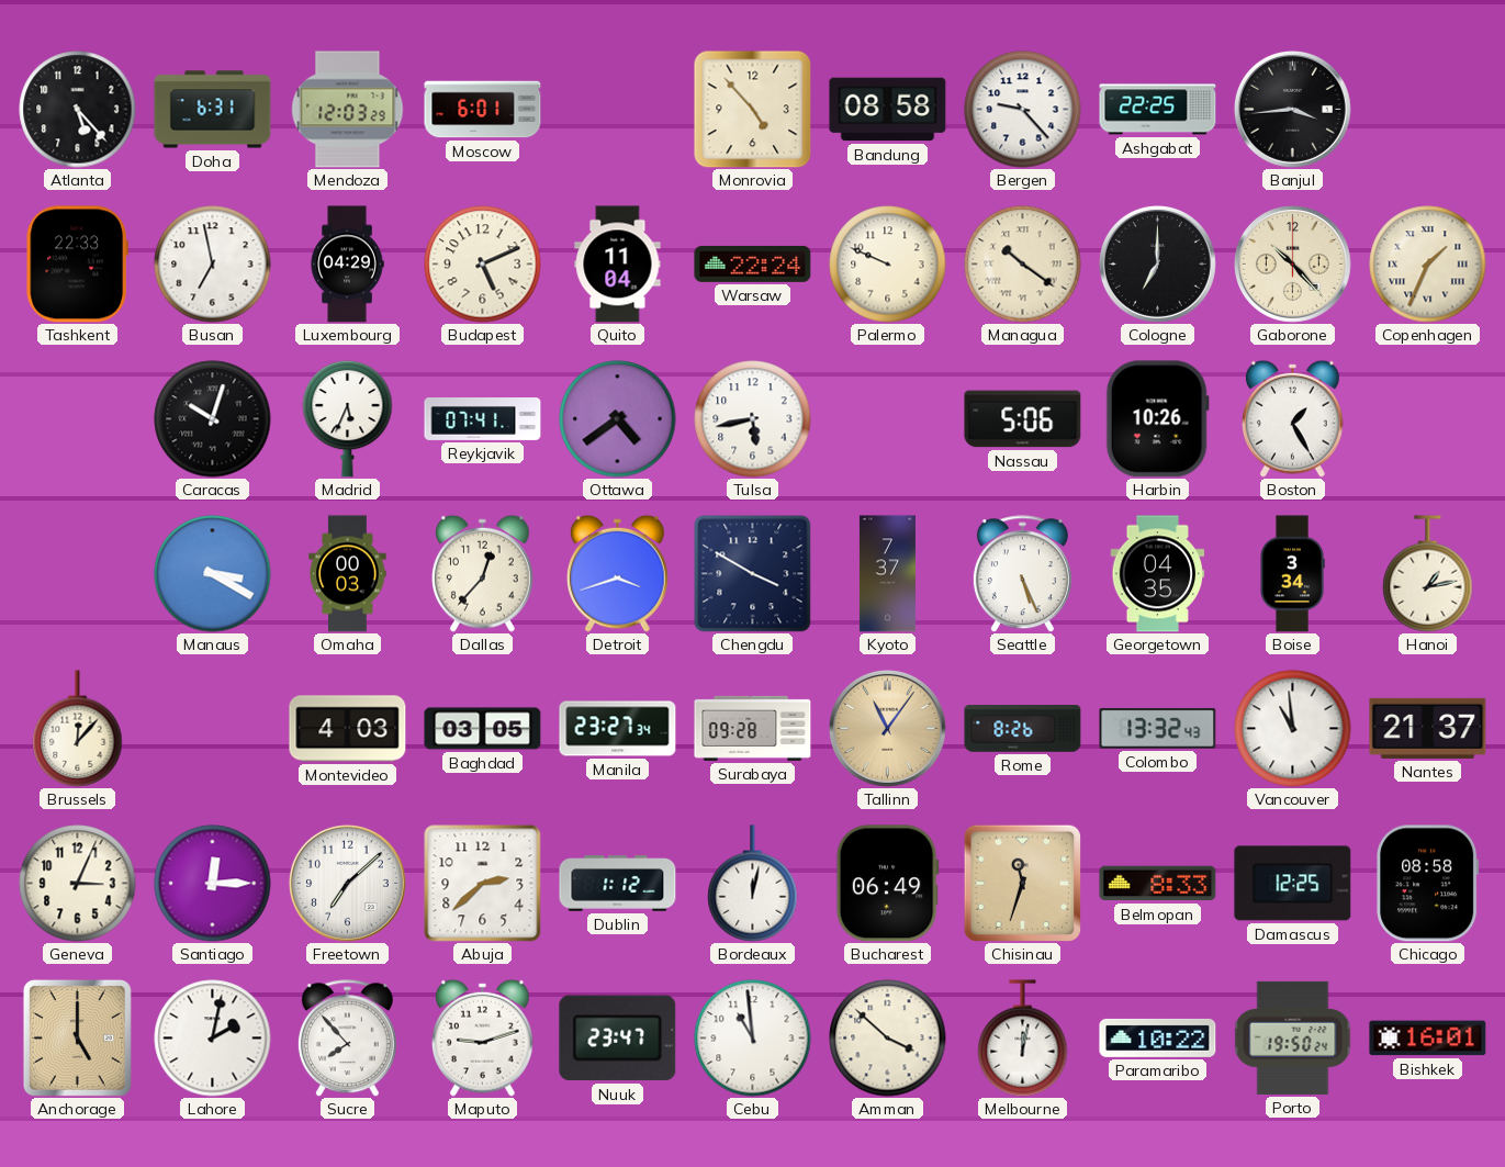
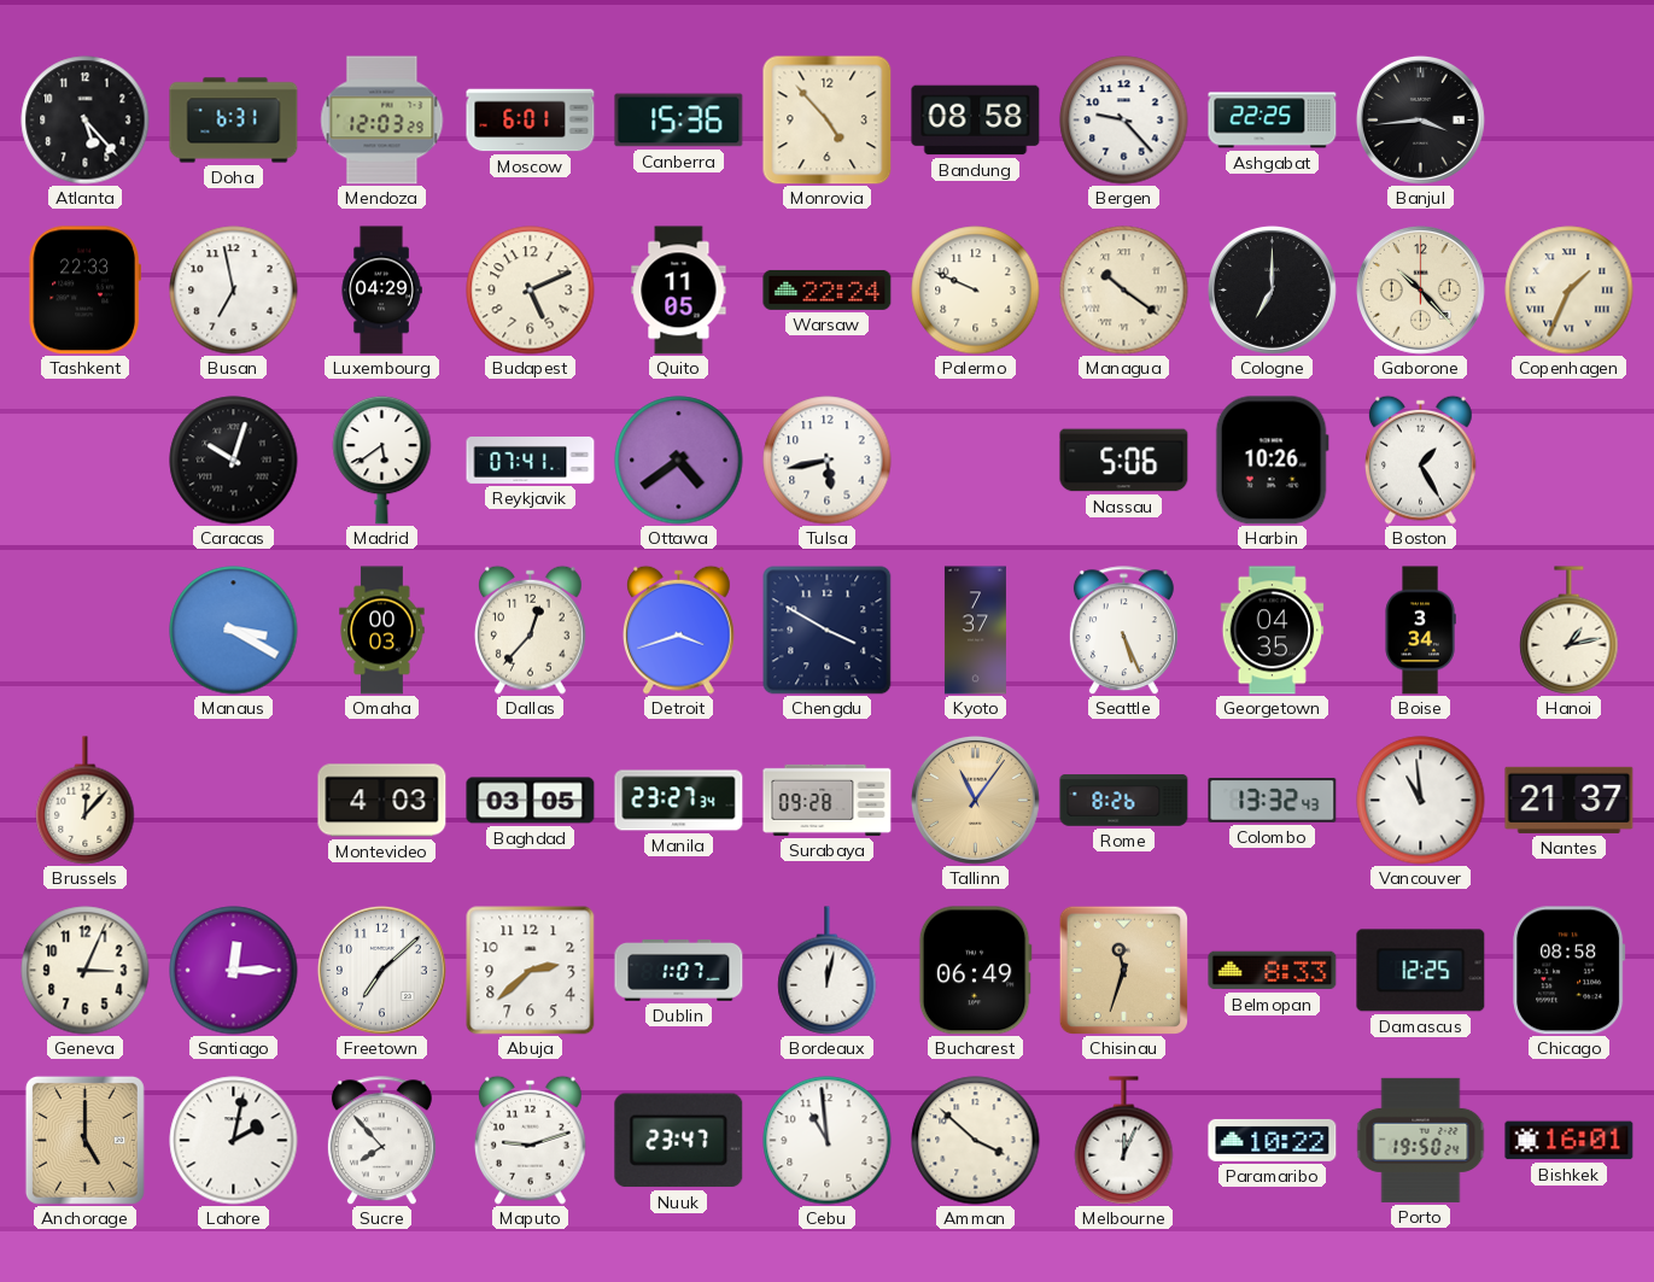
Canberra: none -> 15:36
Quito: 11:04 -> 11:05
Madrid: 5:34 -> 5:39
Dublin: 1:12 -> 1:07
Melbourne: 12:02 -> 12:04
